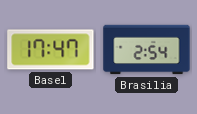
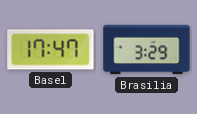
Brasilia: 2:54 -> 3:29
